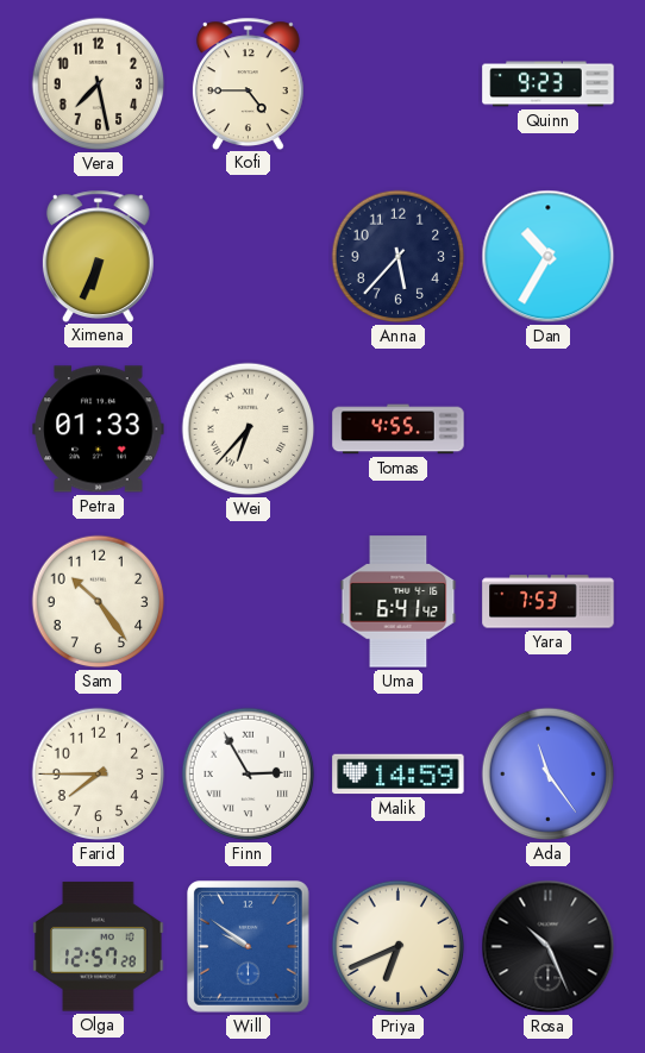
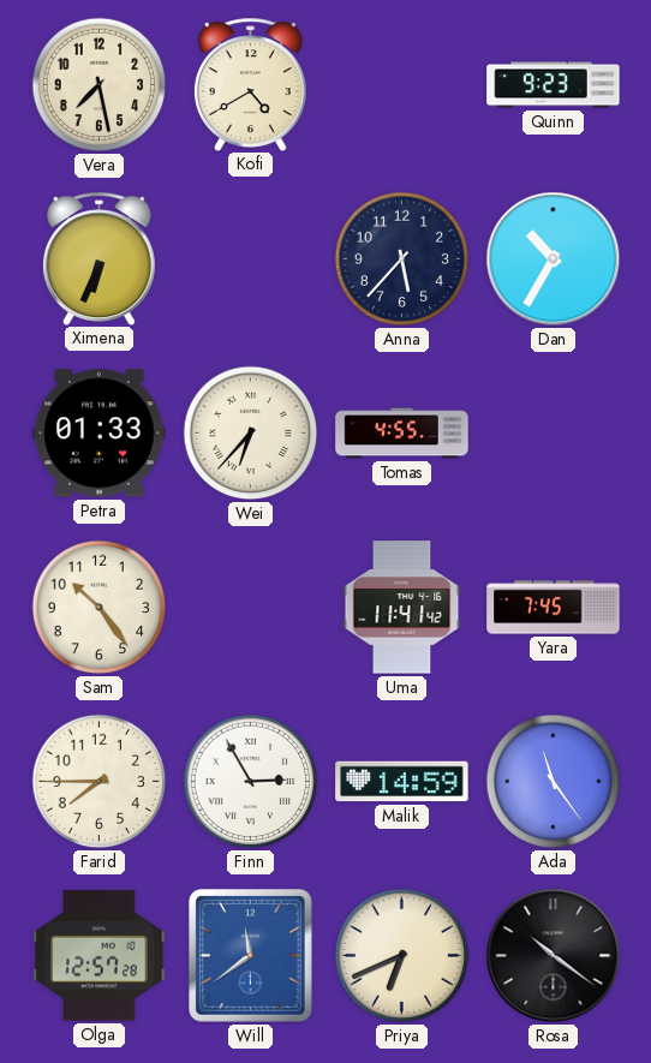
Kofi: 4:45 -> 4:40
Uma: 6:41 -> 11:41
Yara: 7:53 -> 7:45
Will: 9:51 -> 11:39
Rosa: 10:26 -> 10:21
